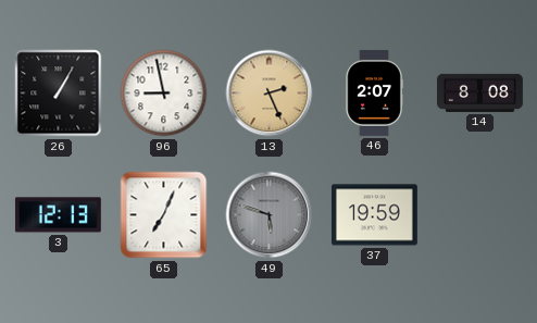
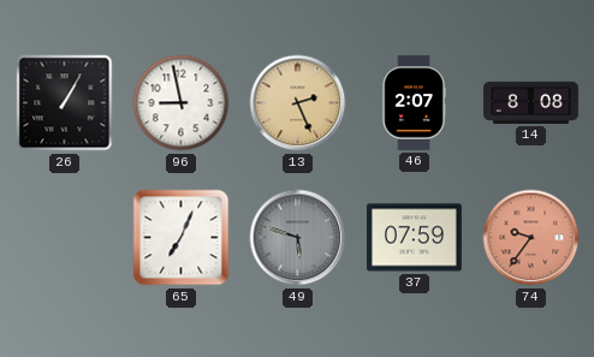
3: 12:13 -> none
37: 19:59 -> 07:59
74: none -> 9:36
